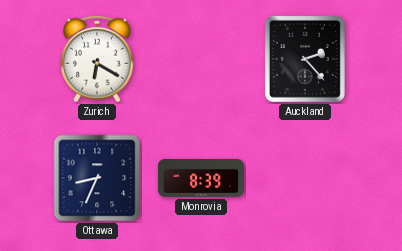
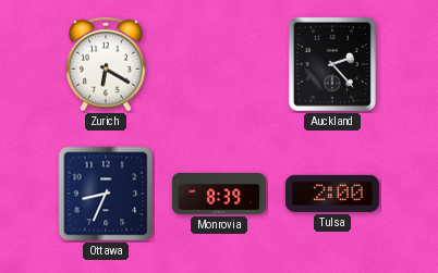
Tulsa: none -> 2:00
